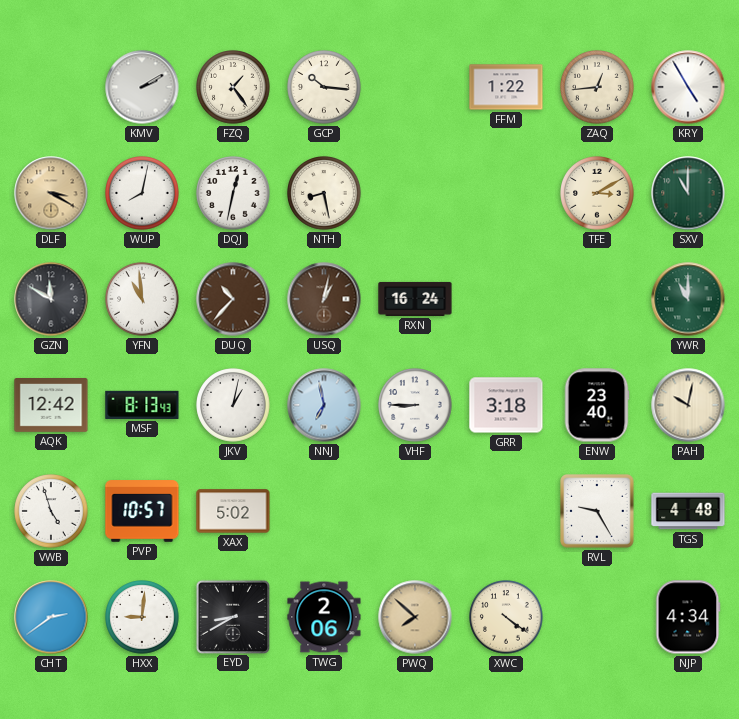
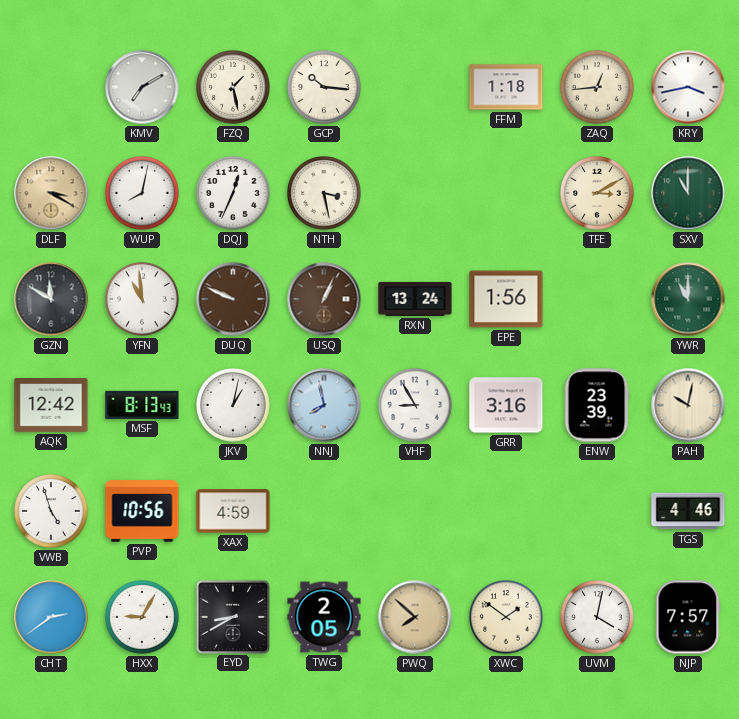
KMV: 2:10 -> 7:10
FZQ: 1:24 -> 1:28
FFM: 1:22 -> 1:18
KRY: 4:55 -> 3:43
DQJ: 12:32 -> 12:34
NTH: 8:28 -> 3:28
DUQ: 10:37 -> 9:49
USQ: 1:02 -> 1:04
RXN: 16:24 -> 13:24
EPE: none -> 1:56
NNJ: 6:58 -> 7:58
VHF: 8:45 -> 8:55
GRR: 3:18 -> 3:16
ENW: 23:40 -> 23:39
PVP: 10:57 -> 10:56
XAX: 5:02 -> 4:59
RVL: 9:25 -> none
TGS: 4:48 -> 4:46
HXX: 9:01 -> 9:05
TWG: 2:06 -> 2:05
XWC: 4:21 -> 1:51
UVM: none -> 4:02
NJP: 4:34 -> 7:57
